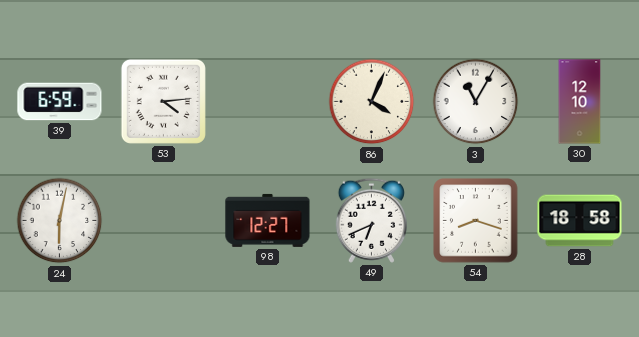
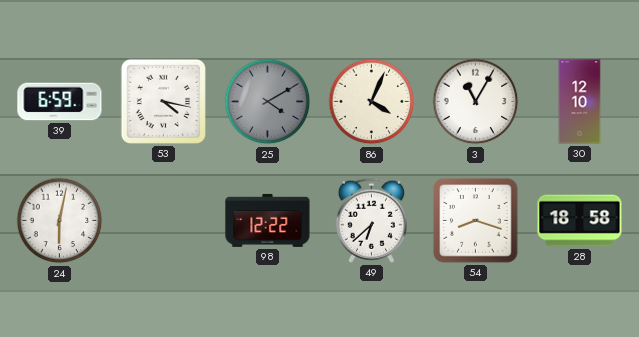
53: 4:14 -> 4:17
25: none -> 4:10
98: 12:27 -> 12:22
49: 6:41 -> 6:38
